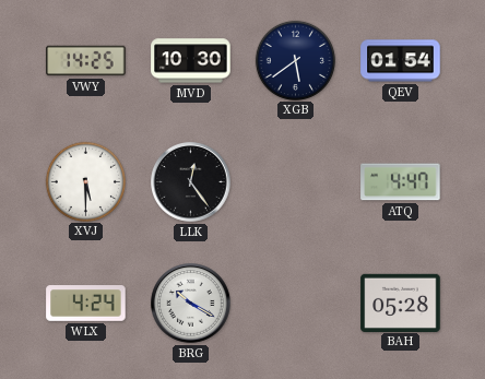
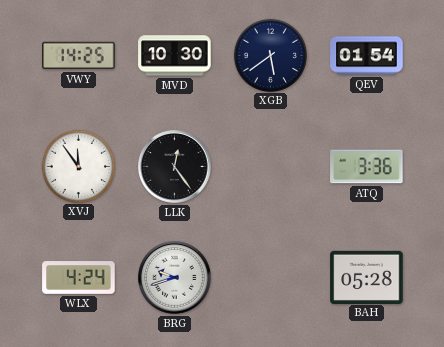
XVJ: 5:30 -> 11:54
ATQ: 4:47 -> 3:36
BRG: 10:20 -> 9:42
